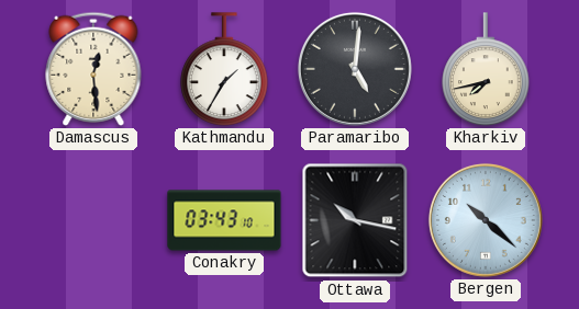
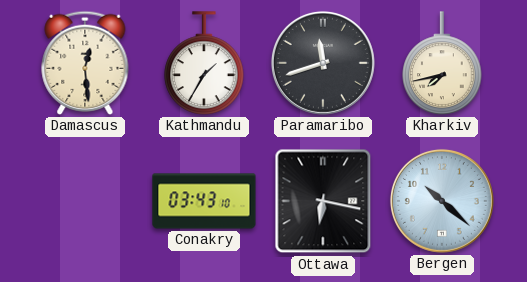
Paramaribo: 5:01 -> 11:42
Ottawa: 10:17 -> 6:17
